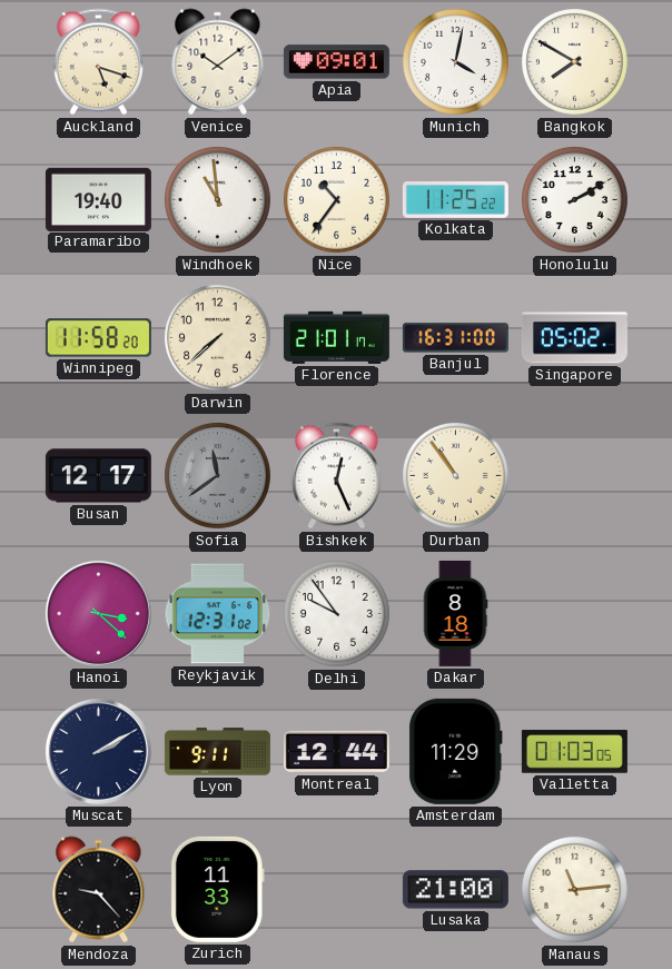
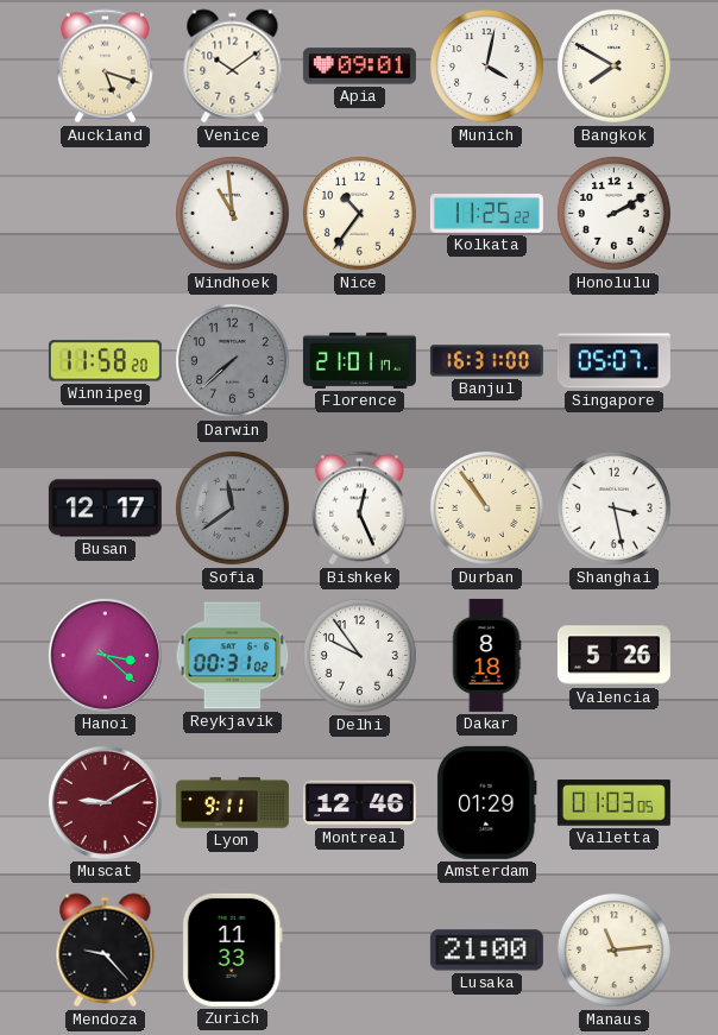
Paramaribo: 19:40 -> none
Darwin dial: cream -> grey
Singapore: 05:02 -> 05:07
Shanghai: none -> 3:28
Reykjavik: 12:31 -> 00:31
Valencia: none -> 5:26
Muscat: 2:10 -> 9:10
Muscat dial: navy -> burgundy
Montreal: 12:44 -> 12:46
Amsterdam: 11:29 -> 01:29
